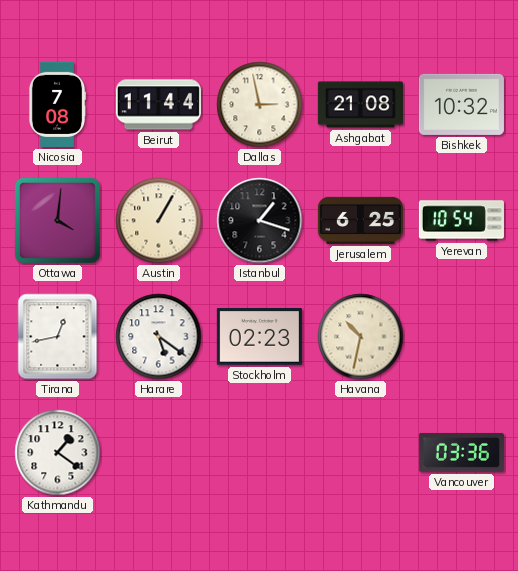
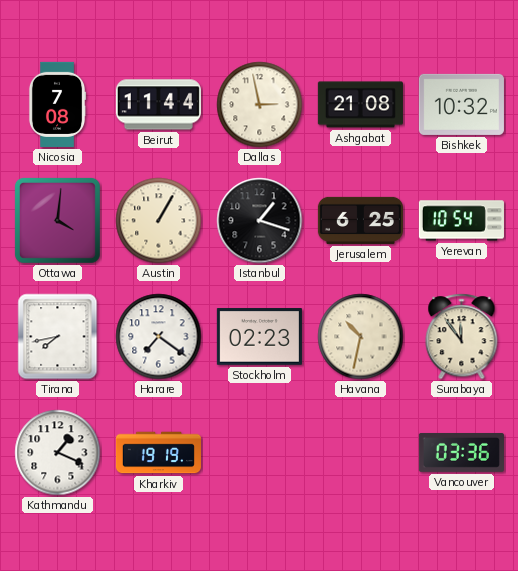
Tirana: 12:43 -> 7:43
Harare: 5:21 -> 7:21
Surabaya: none -> 11:54
Kathmandu: 1:21 -> 1:19
Kharkiv: none -> 19:19
